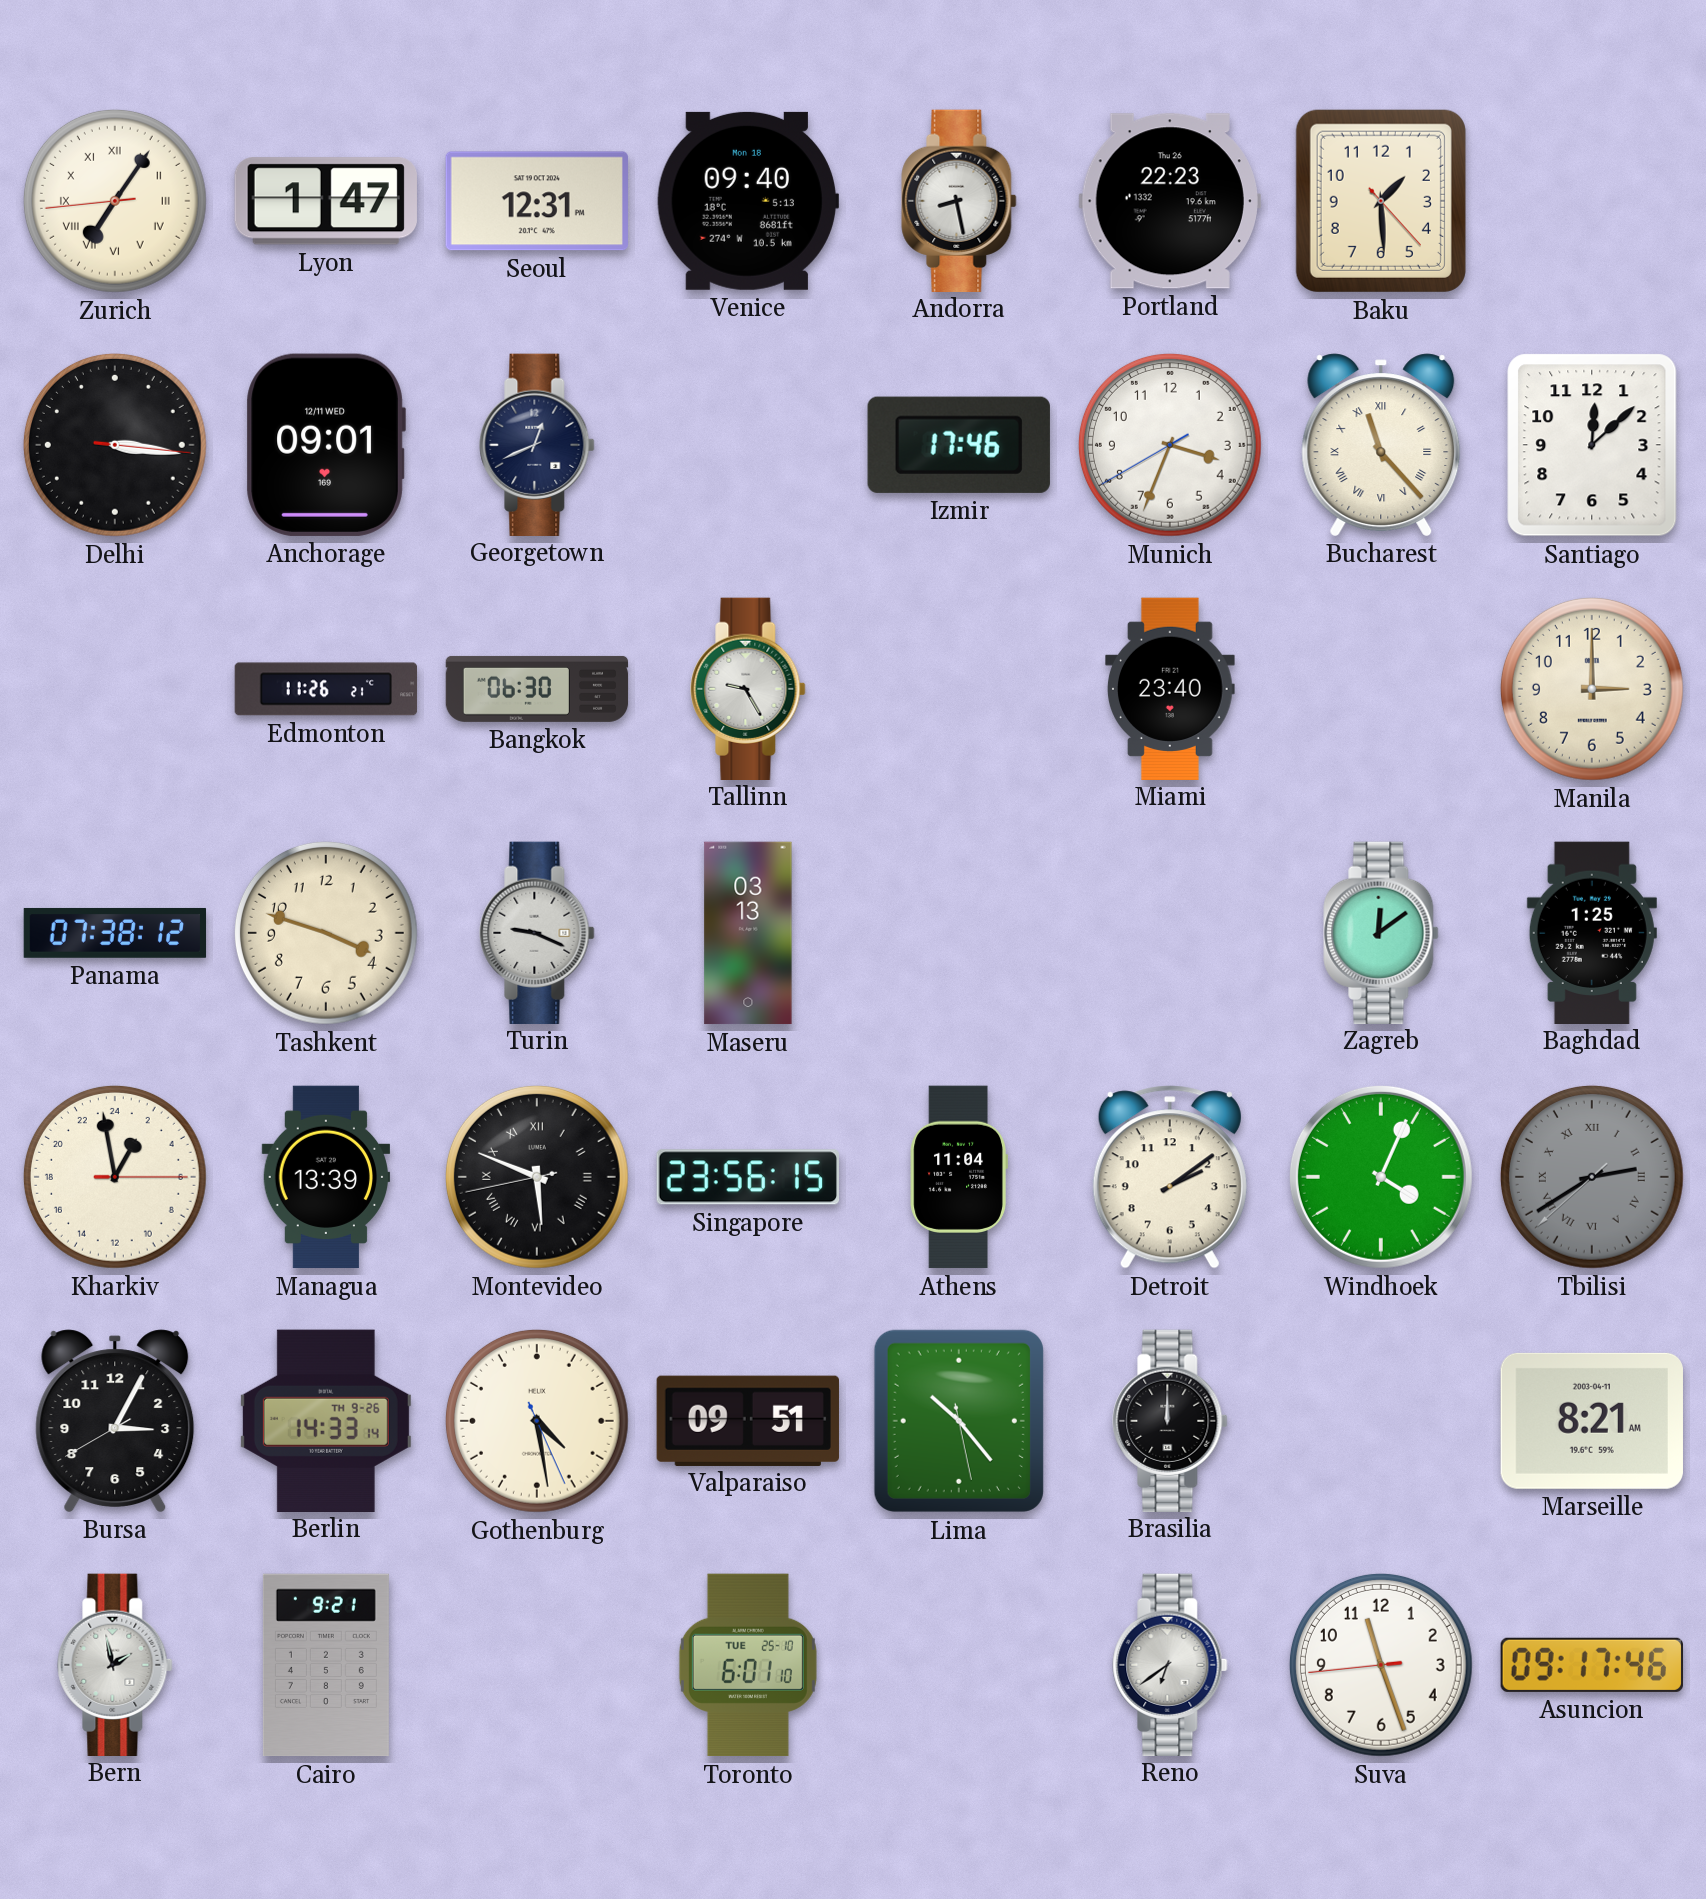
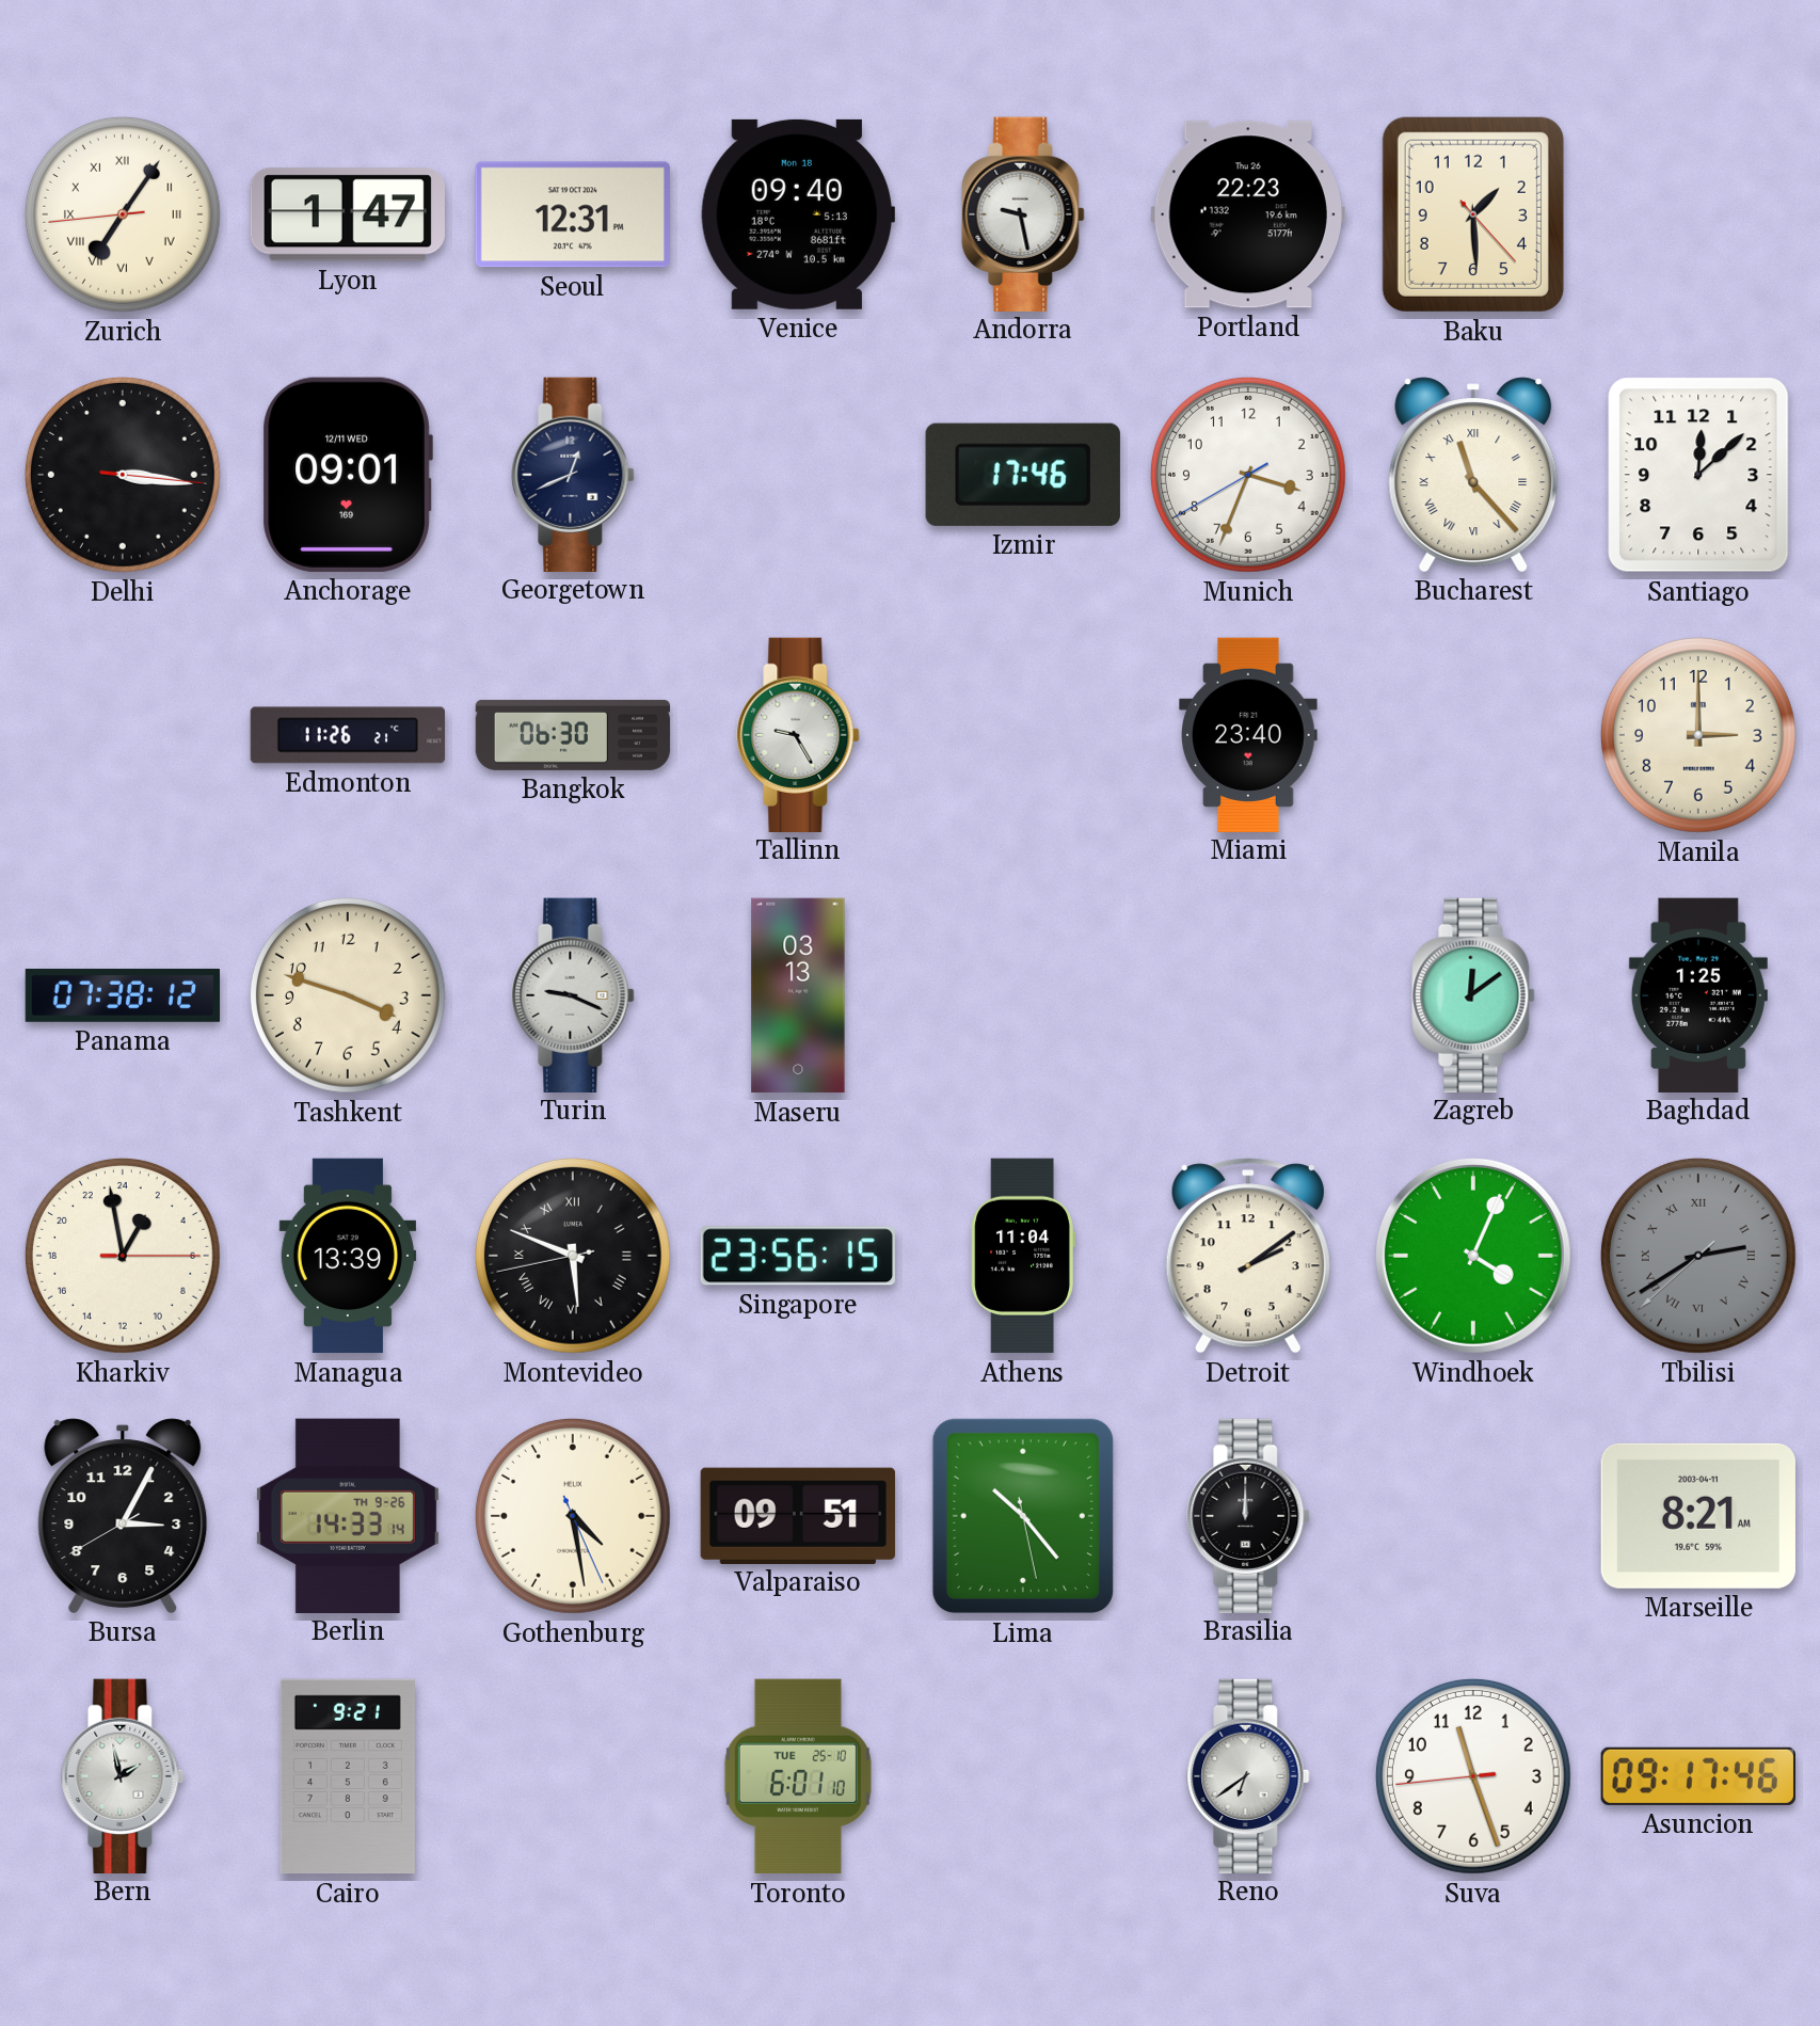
Andorra: 8:28 -> 9:28
